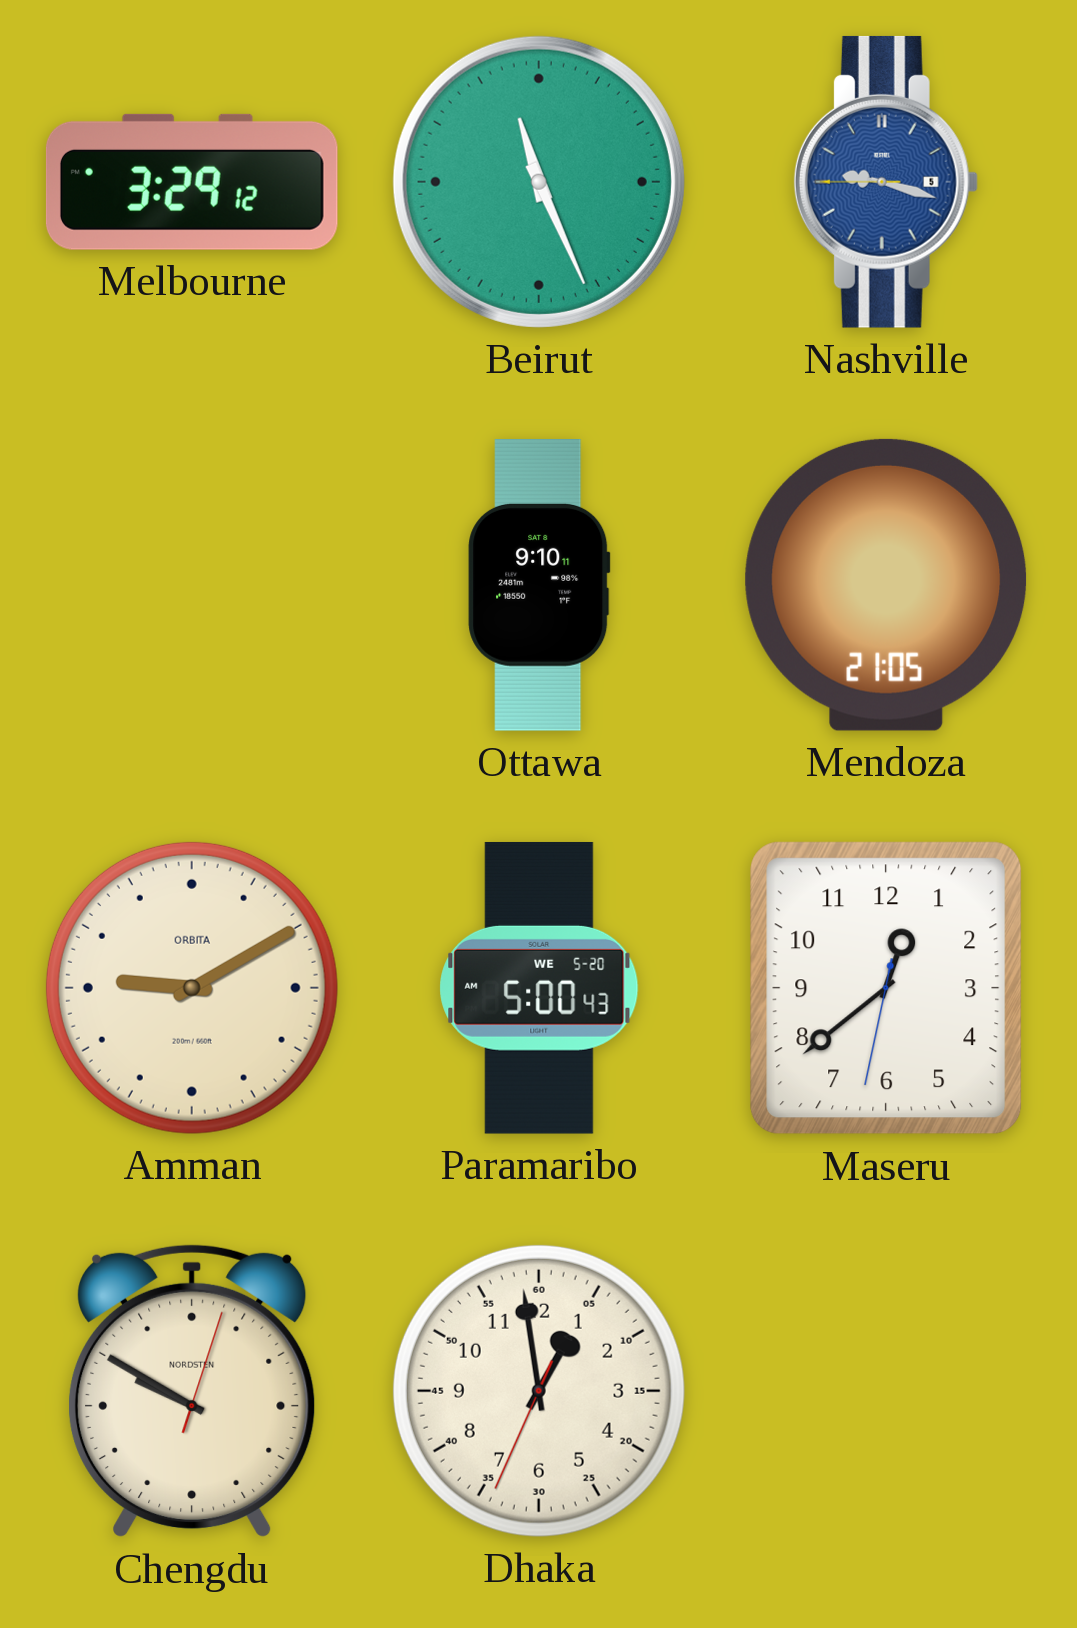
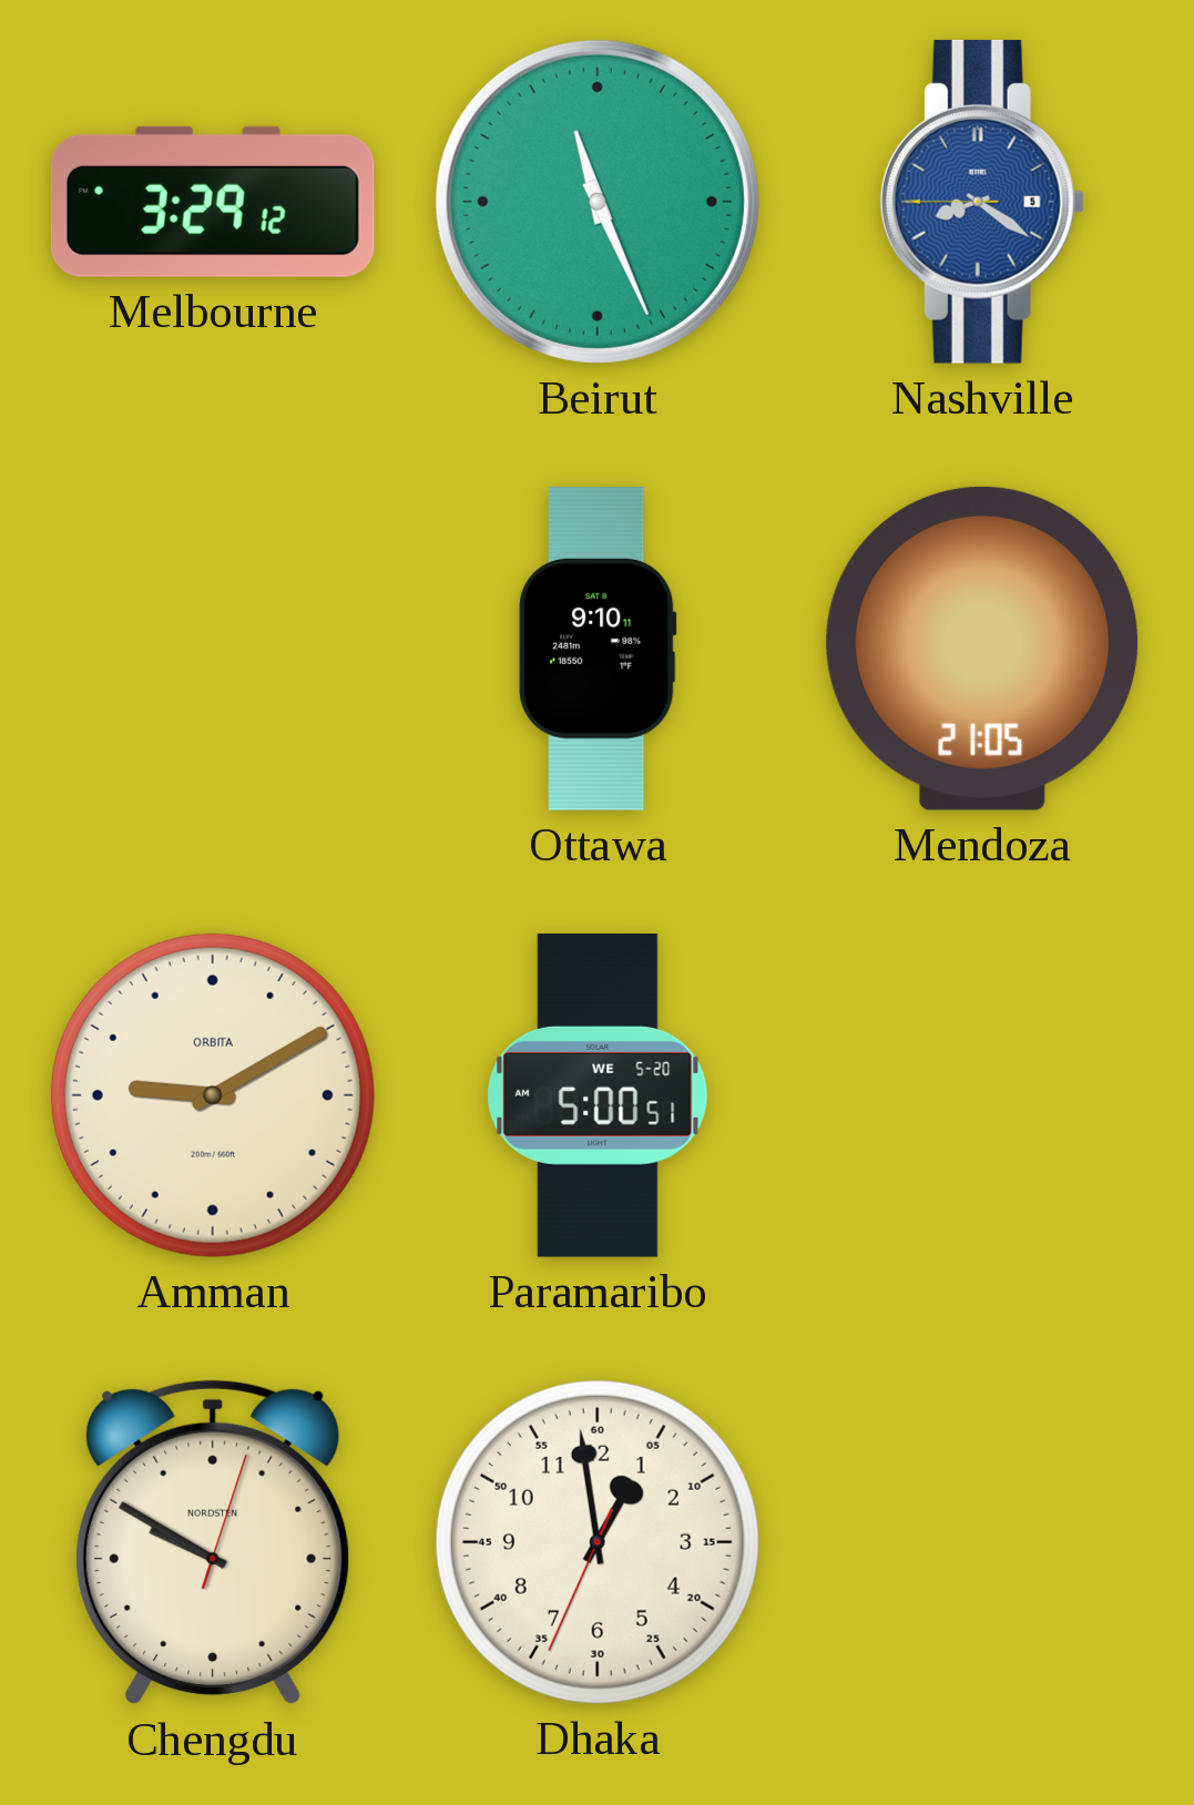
Nashville: 9:17 -> 8:20
Paramaribo: 5:00:43 -> 5:00:51
Maseru: 12:38 -> none
